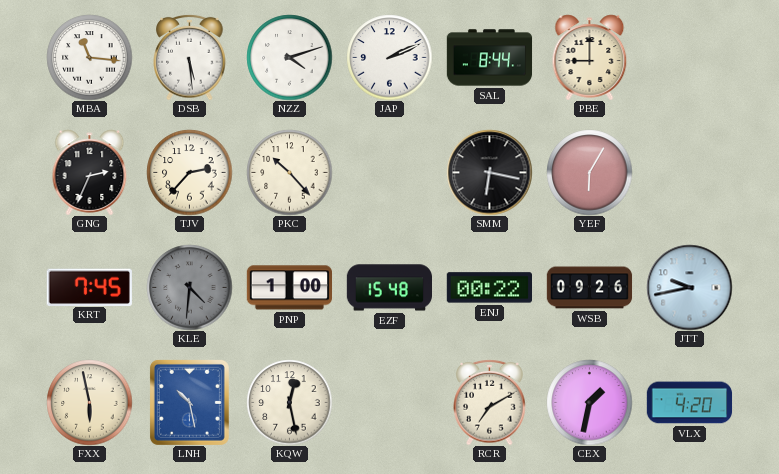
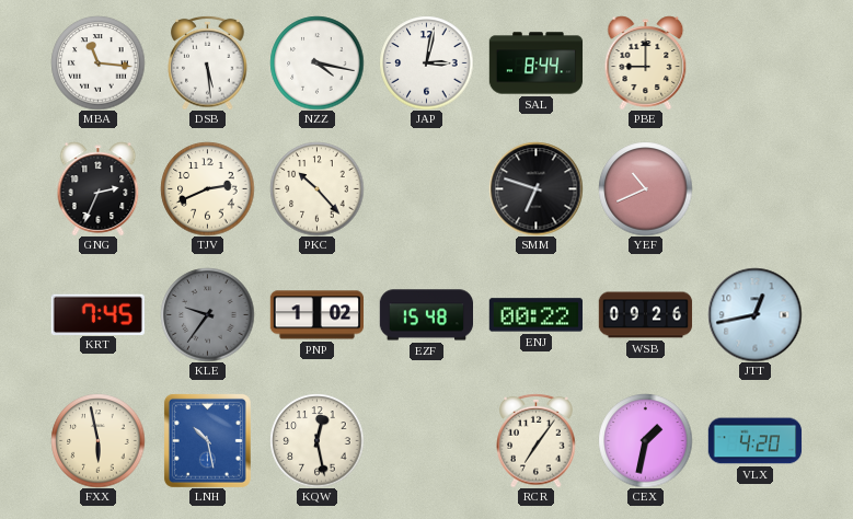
NZZ: 4:12 -> 4:17
JAP: 2:11 -> 3:02
TJV: 2:37 -> 2:41
SMM: 6:17 -> 6:48
YEF: 6:05 -> 10:41
KLE: 4:31 -> 9:36
PNP: 1:00 -> 1:02
JTT: 9:43 -> 12:43
RCR: 7:10 -> 7:06
